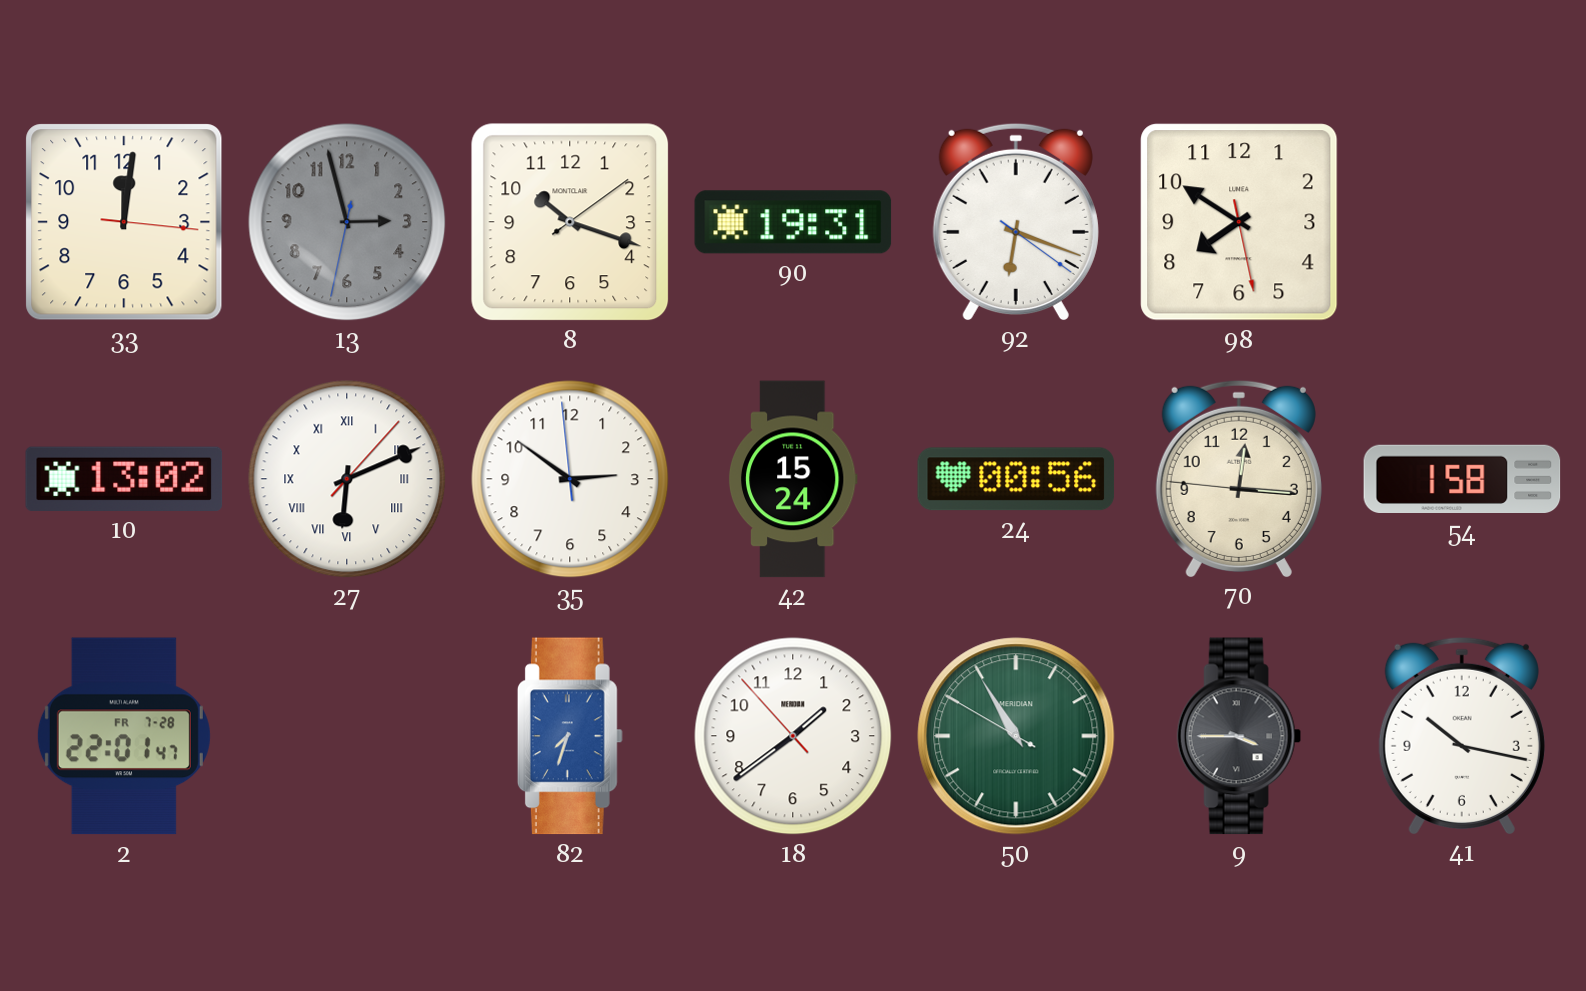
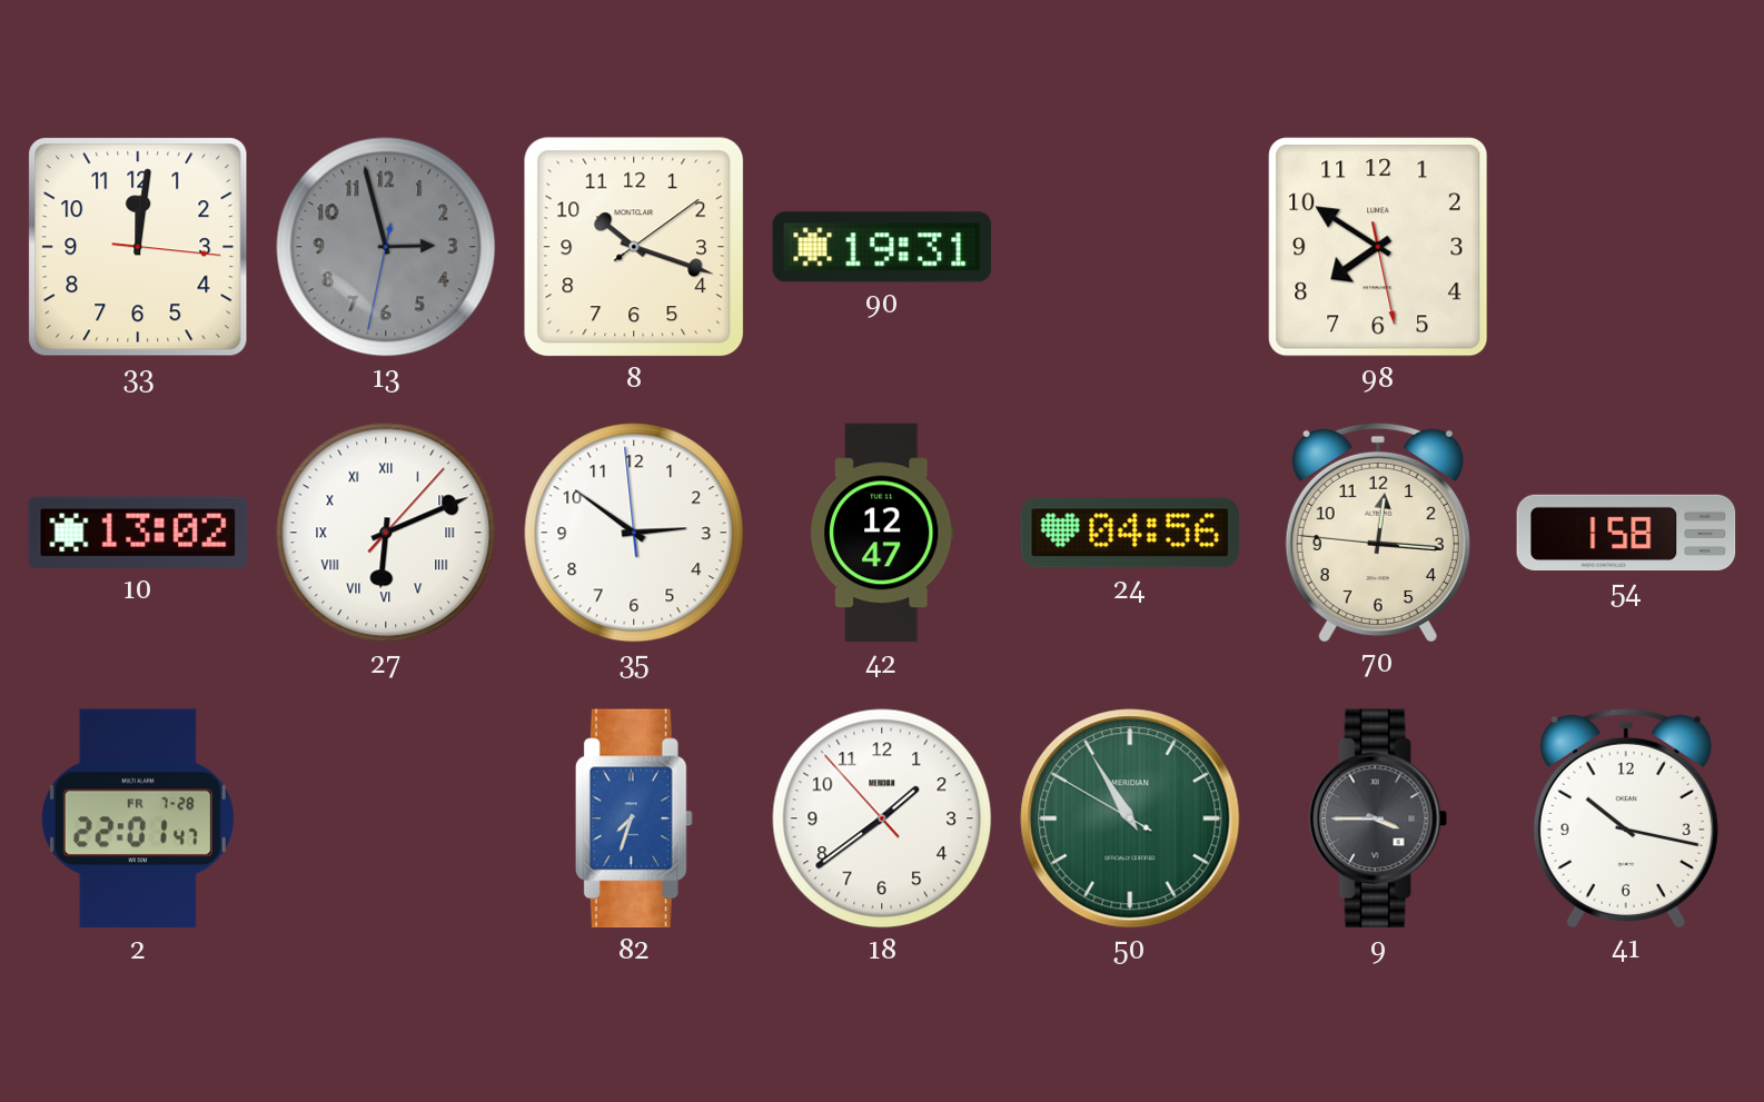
92: 6:18 -> none
42: 15:24 -> 12:47
24: 00:56 -> 04:56
